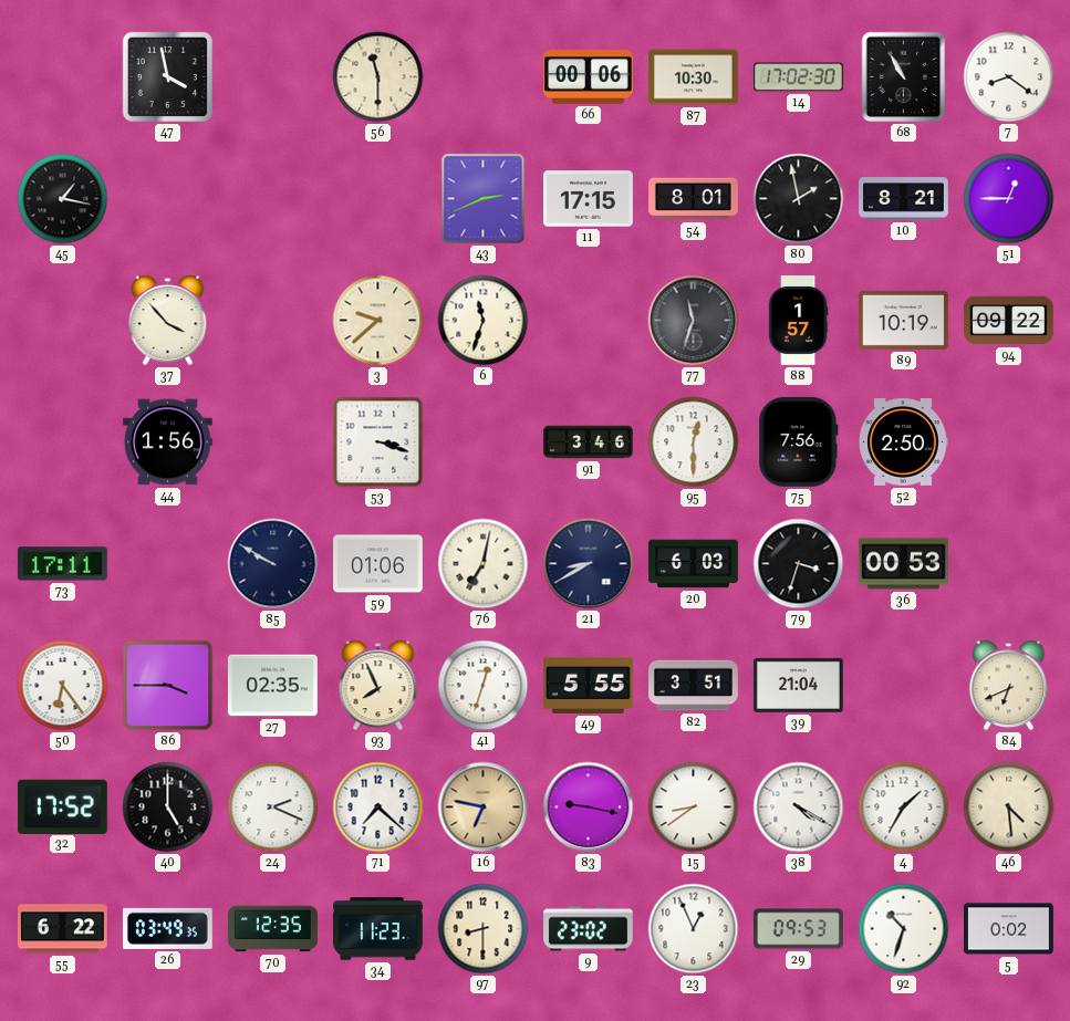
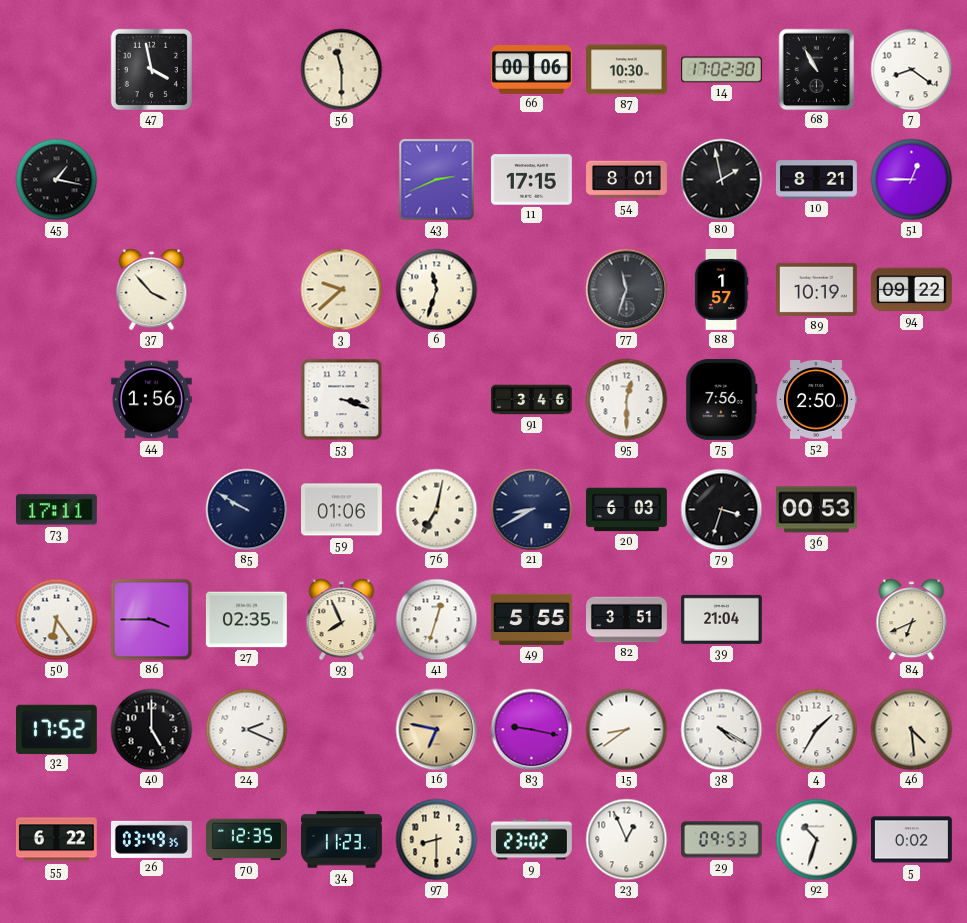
71: 7:22 -> none
